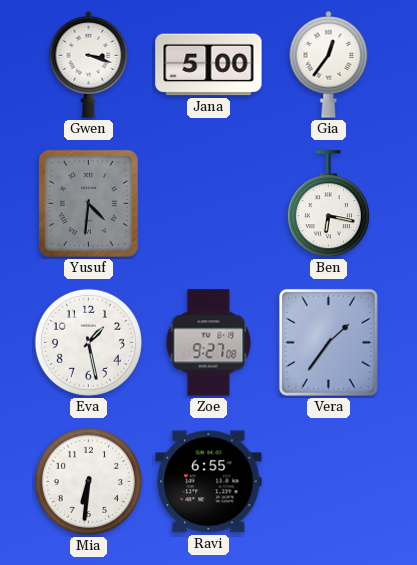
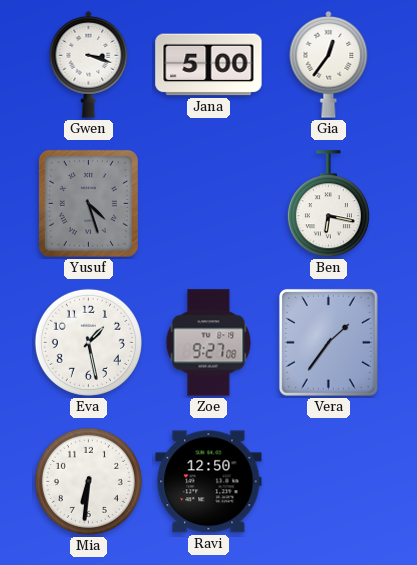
Yusuf: 4:31 -> 4:27
Ravi: 6:55 -> 12:50
